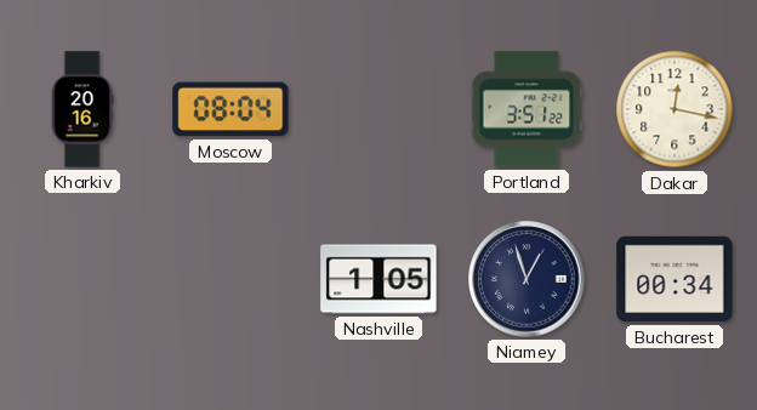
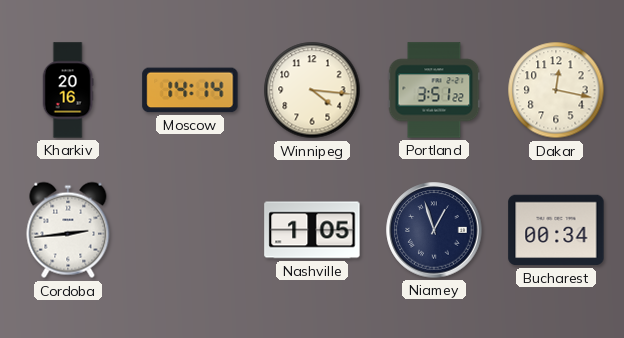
Moscow: 08:04 -> 14:14
Winnipeg: none -> 4:16
Cordoba: none -> 2:44
